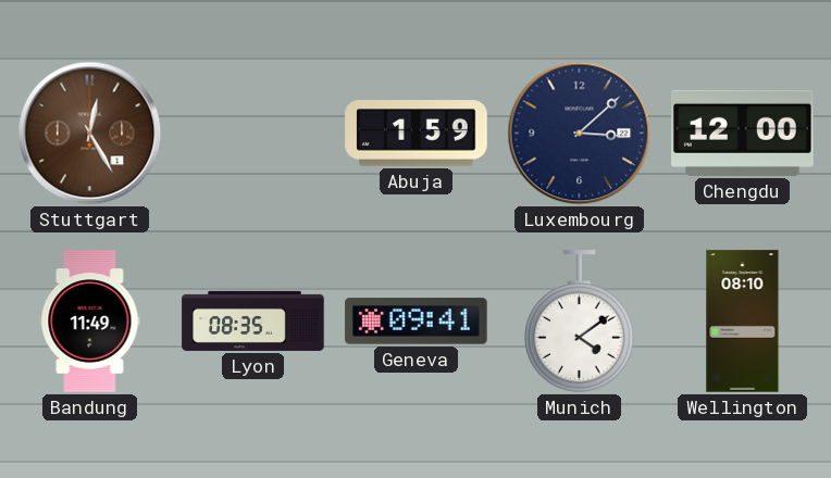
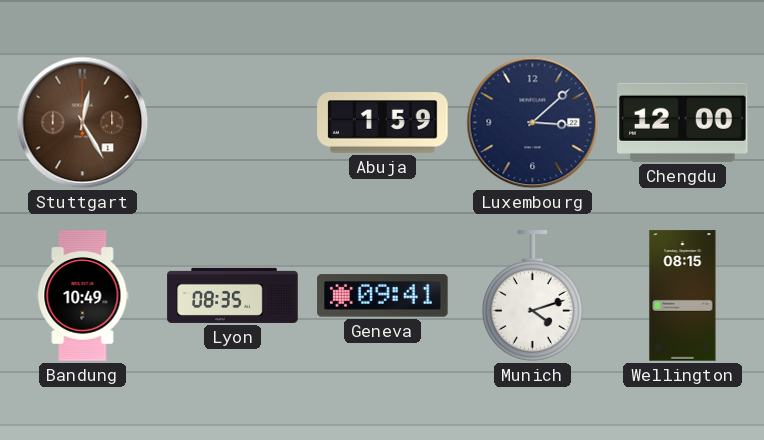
Bandung: 11:49 -> 10:49
Munich: 4:09 -> 4:12
Wellington: 08:10 -> 08:15
